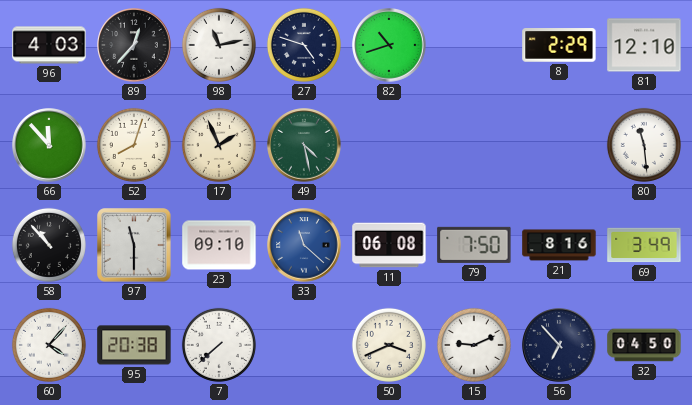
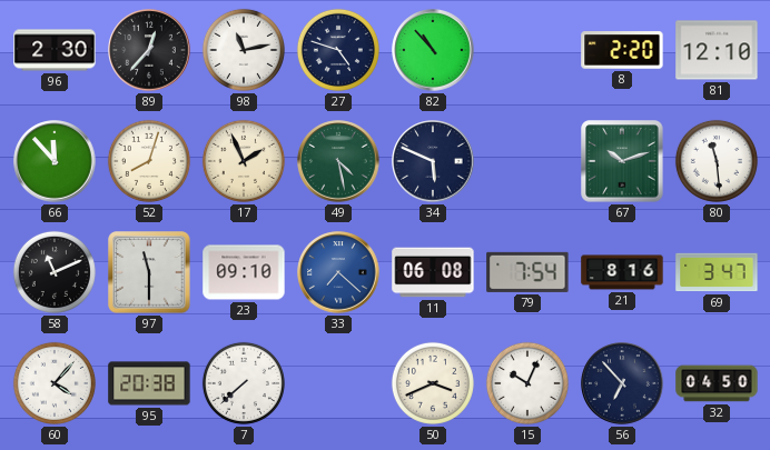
96: 4:03 -> 2:30
82: 10:42 -> 10:53
8: 2:29 -> 2:20
34: none -> 5:49
67: none -> 10:12
58: 10:53 -> 11:11
33: 11:22 -> 7:22
79: 7:50 -> 7:54
69: 3:49 -> 3:47
15: 9:11 -> 10:04
